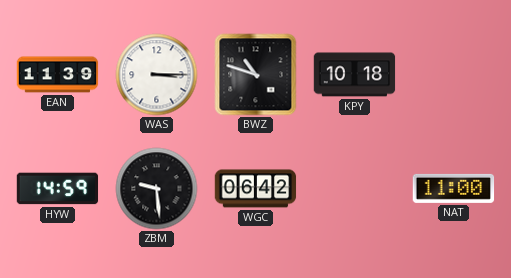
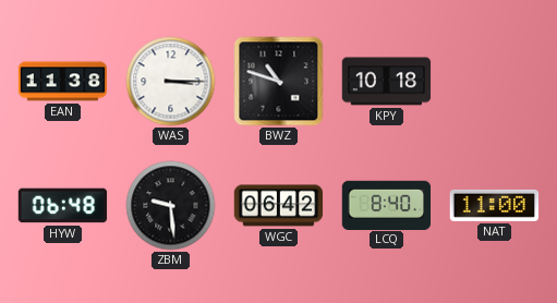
EAN: 11:39 -> 11:38
HYW: 14:59 -> 06:48
LCQ: none -> 8:40
